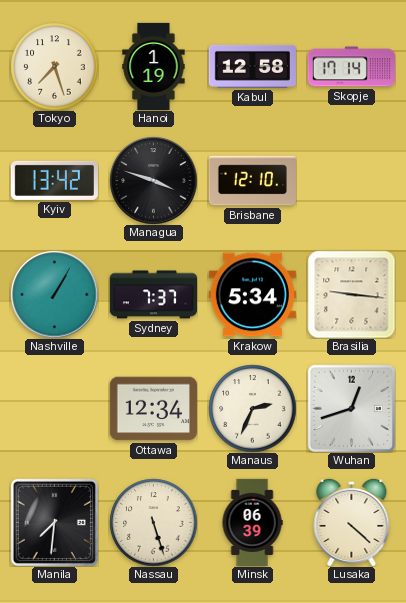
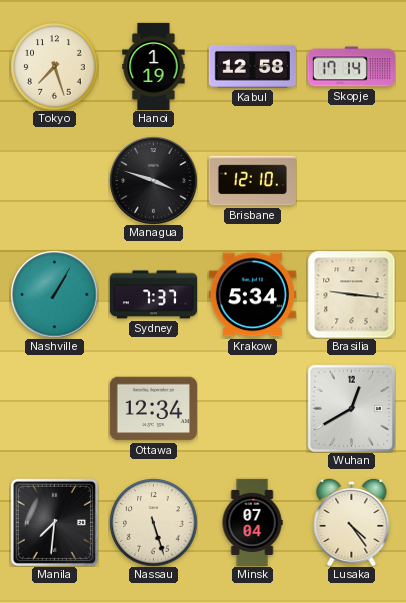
Kyiv: 13:42 -> none
Manaus: 2:34 -> none
Wuhan: 12:42 -> 12:40
Minsk: 06:39 -> 07:04
Lusaka: 4:22 -> 4:24
